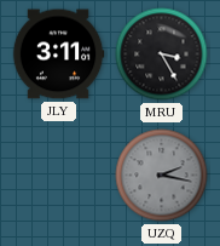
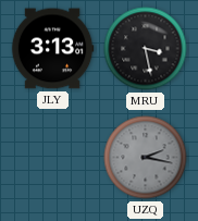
JLY: 3:11 -> 3:13
MRU: 3:25 -> 3:28
